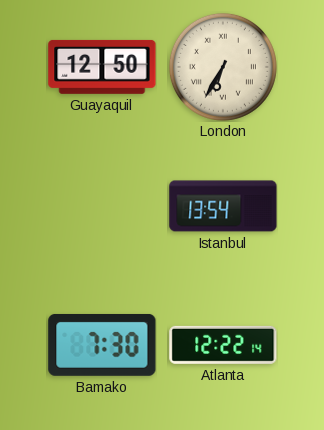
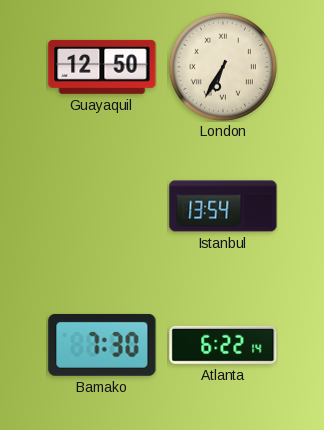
Atlanta: 12:22 -> 6:22
